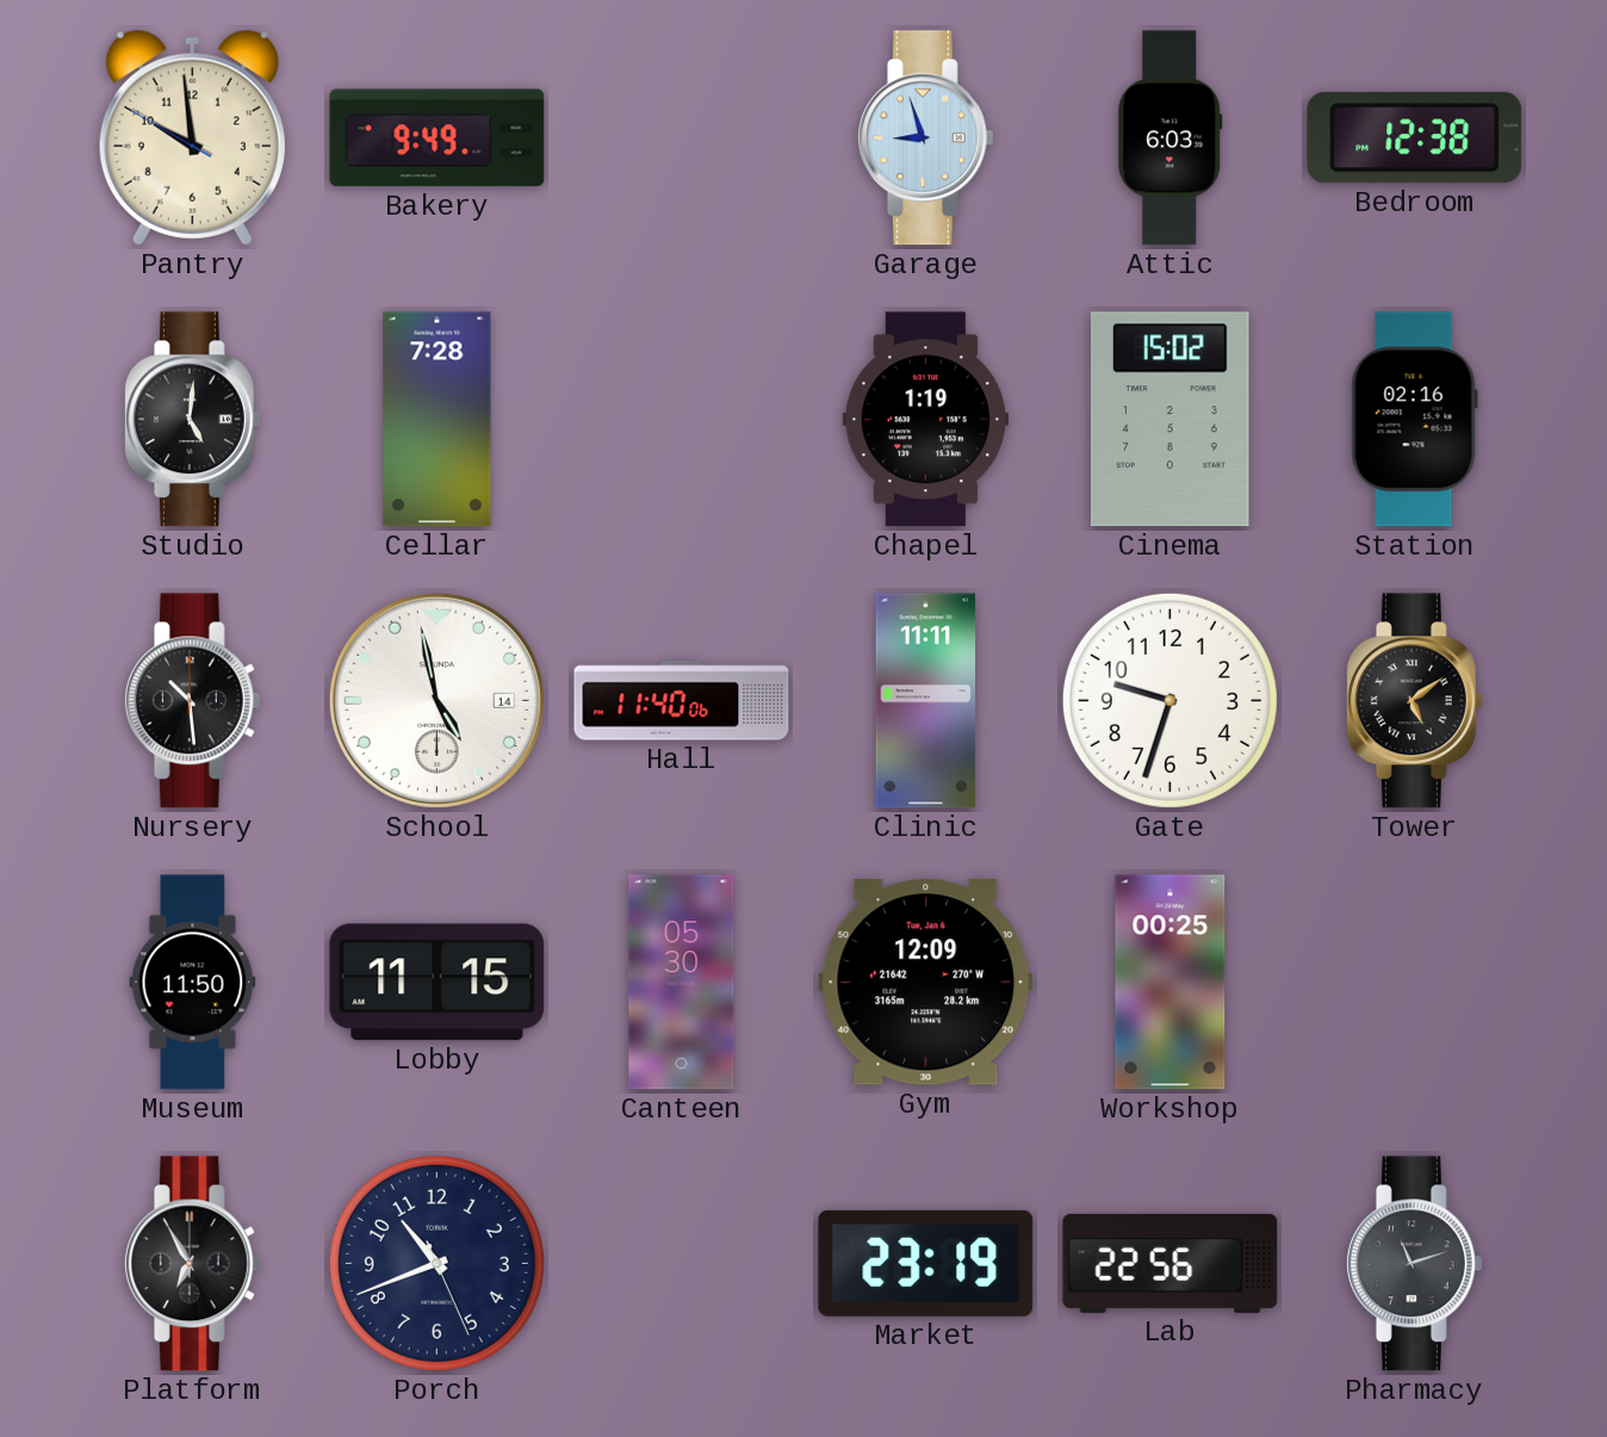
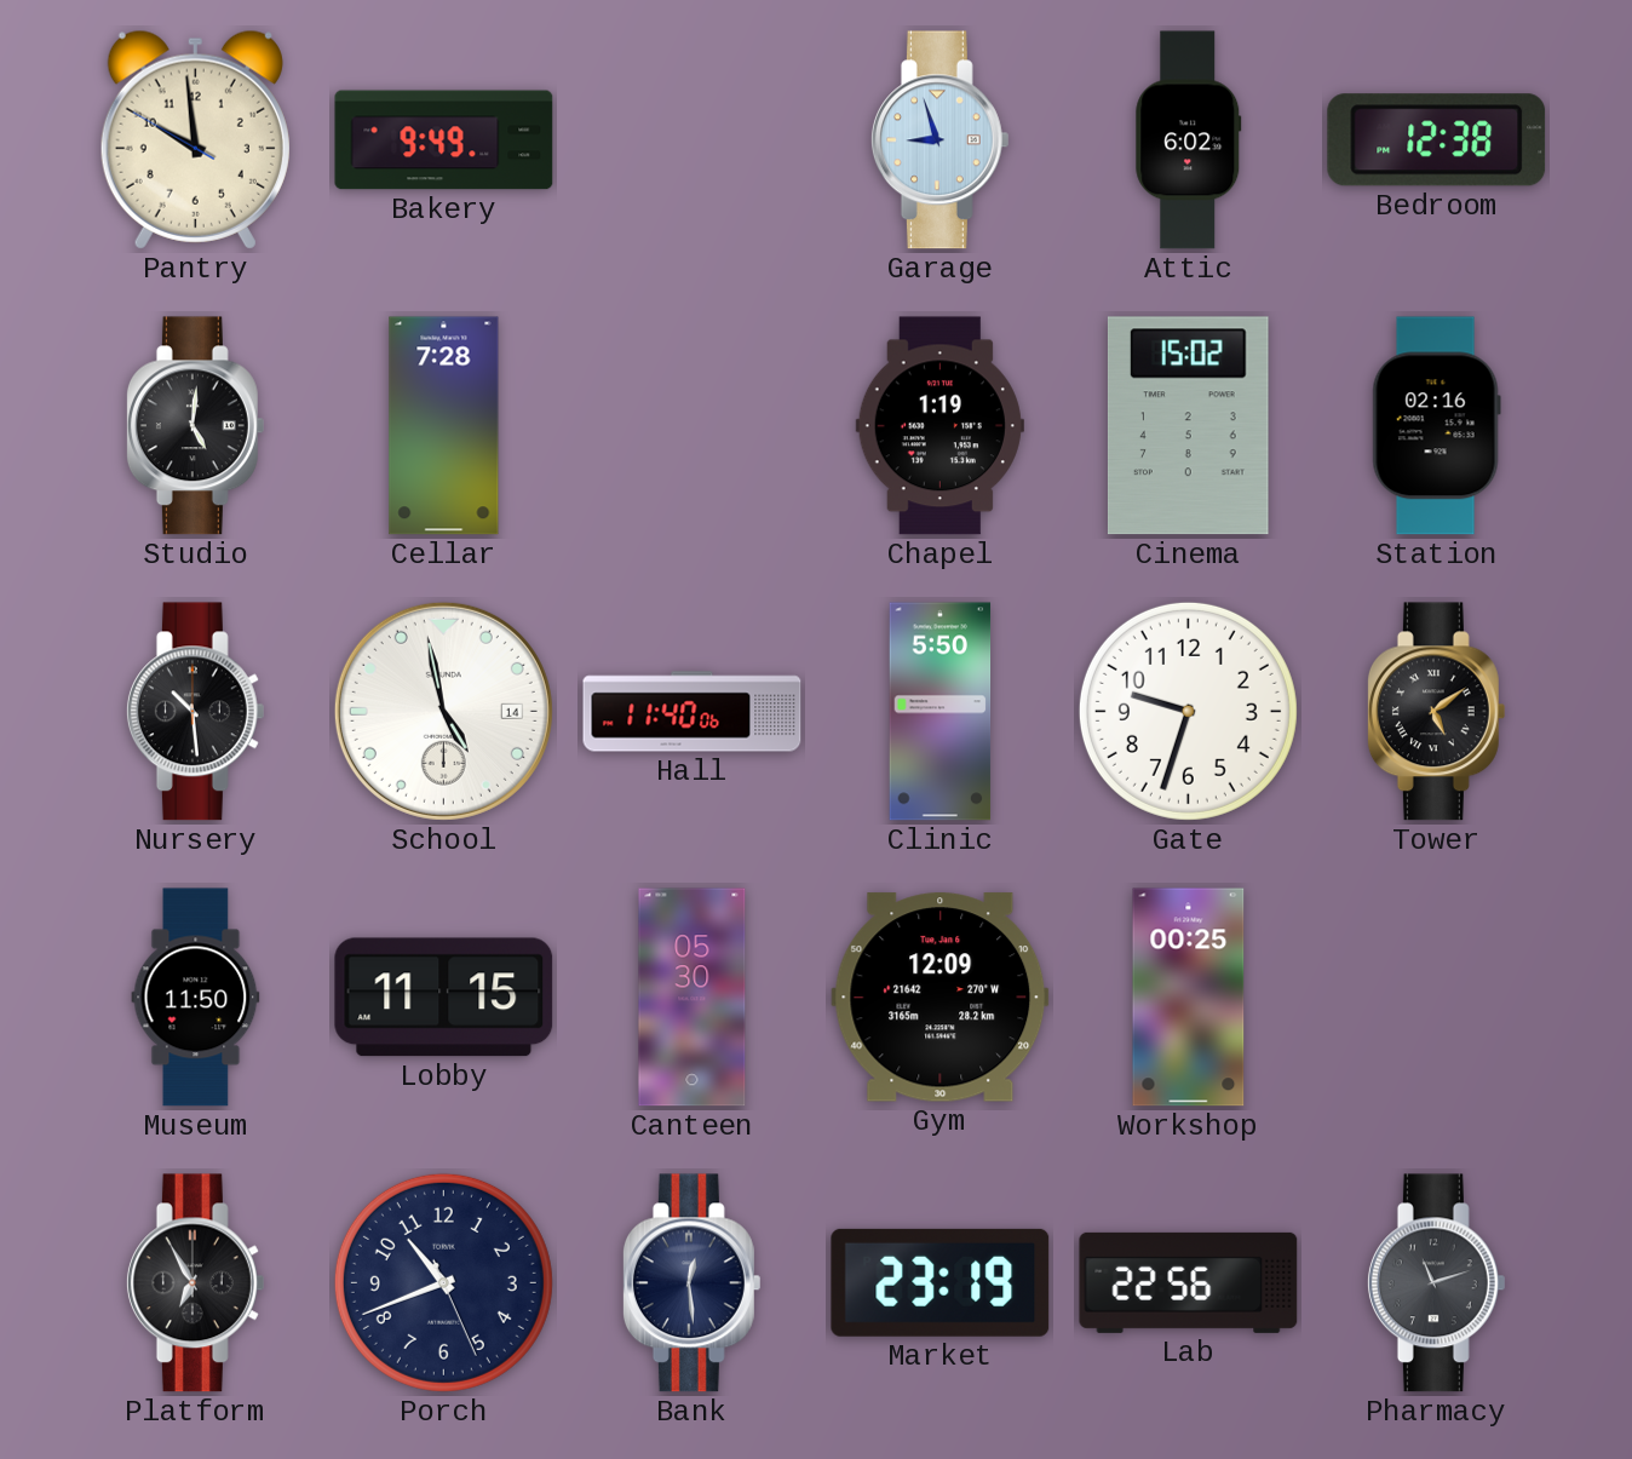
Attic: 6:03 -> 6:02
Clinic: 11:11 -> 5:50
Bank: none -> 12:29
